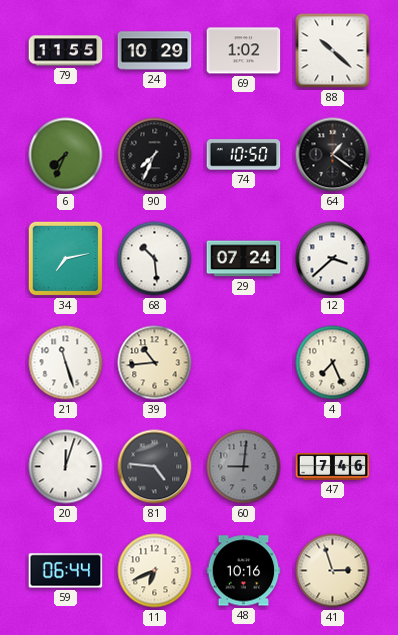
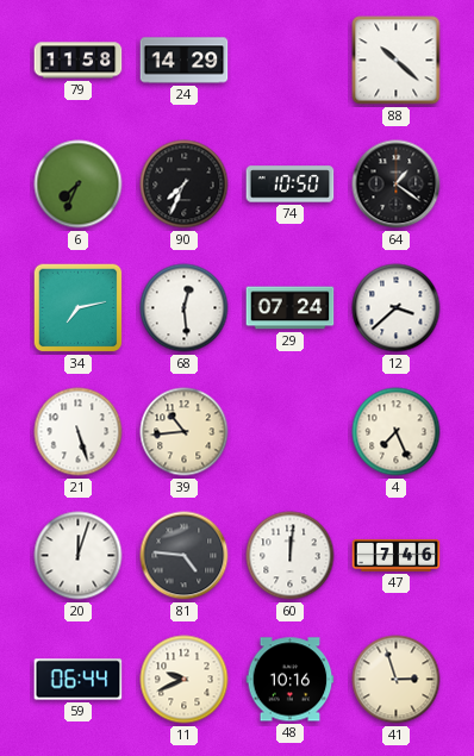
79: 11:55 -> 11:58
24: 10:29 -> 14:29
69: 1:02 -> none
68: 10:29 -> 12:29
21: 11:27 -> 5:27
60: 9:01 -> 12:01
60 dial: grey -> white
11: 6:41 -> 9:41
